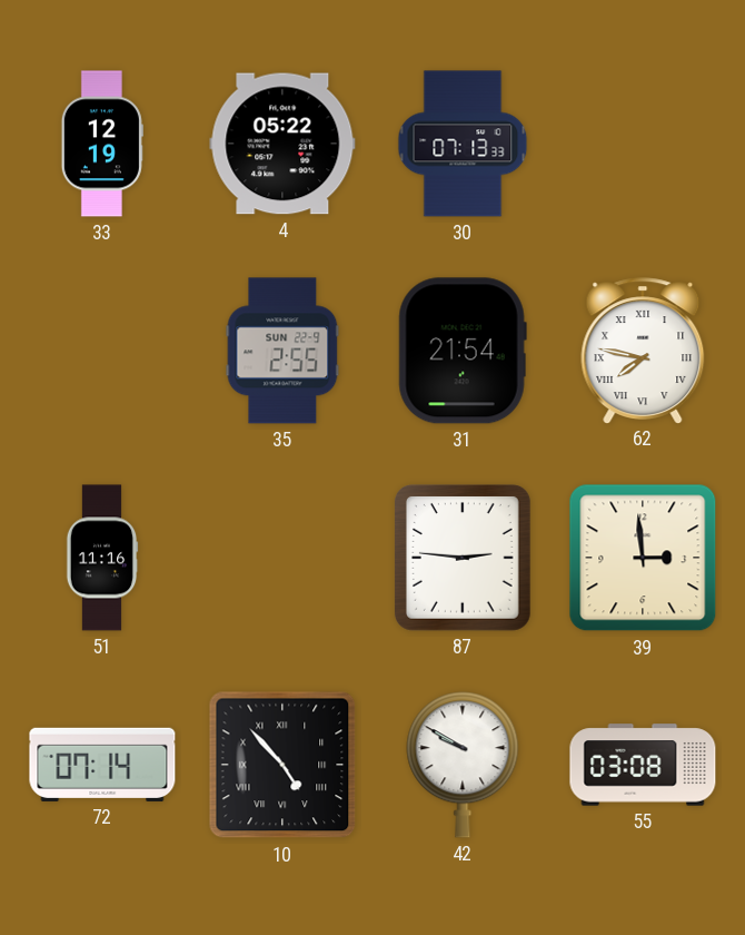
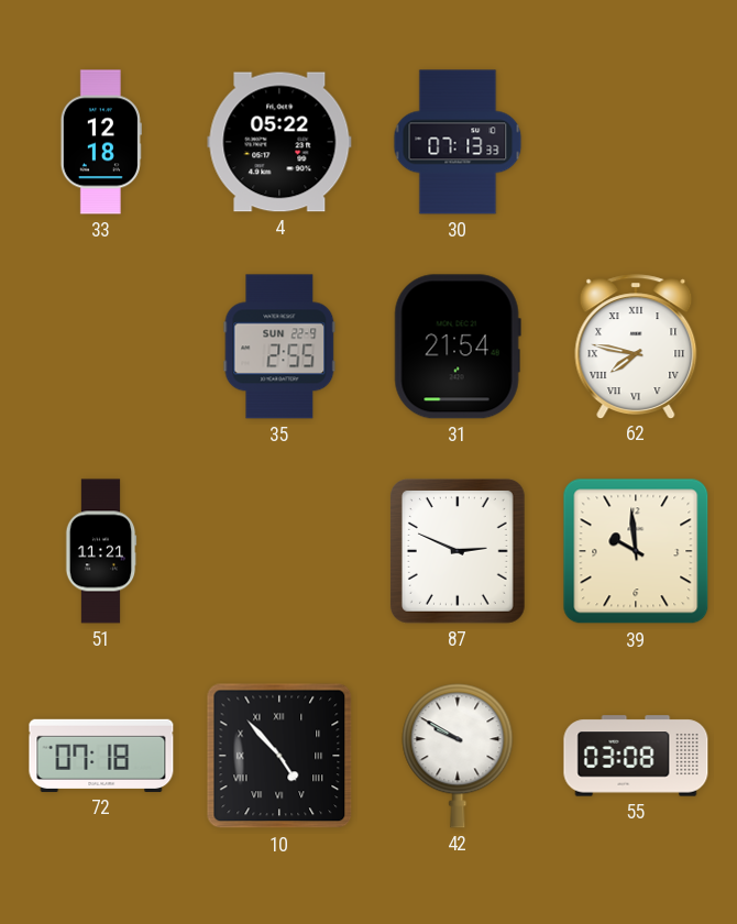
33: 12:19 -> 12:18
51: 11:16 -> 11:21
87: 2:46 -> 2:49
39: 2:59 -> 9:59
72: 07:14 -> 07:18
